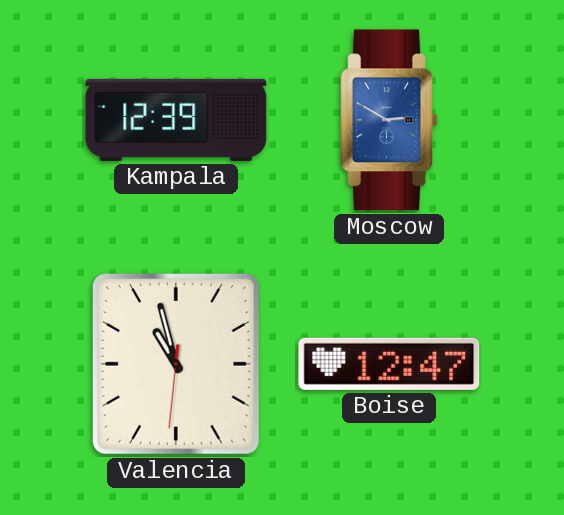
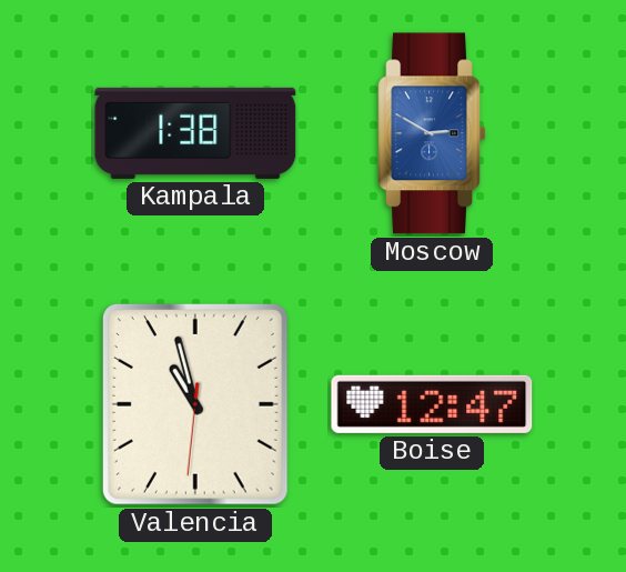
Kampala: 12:39 -> 1:38
